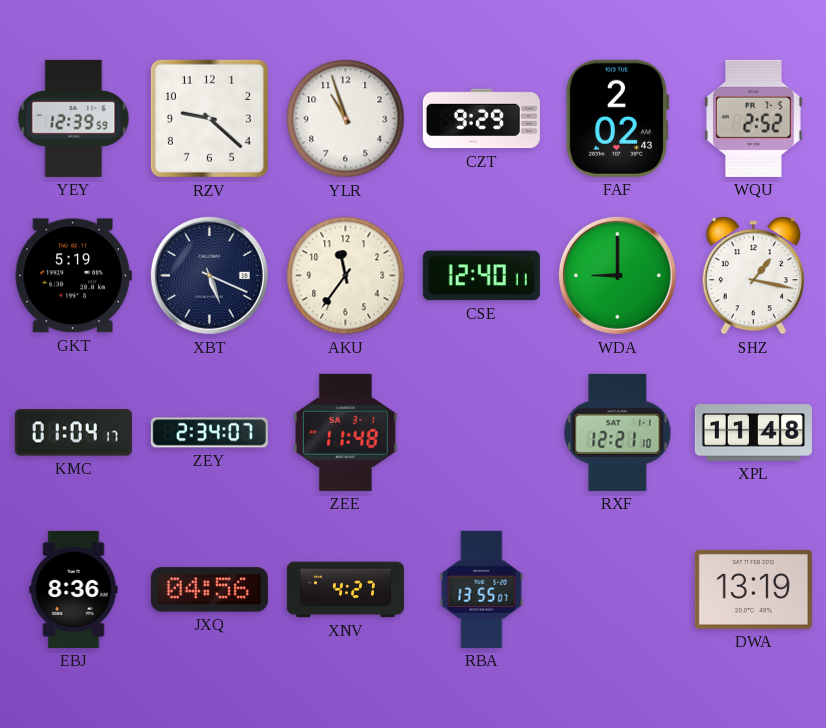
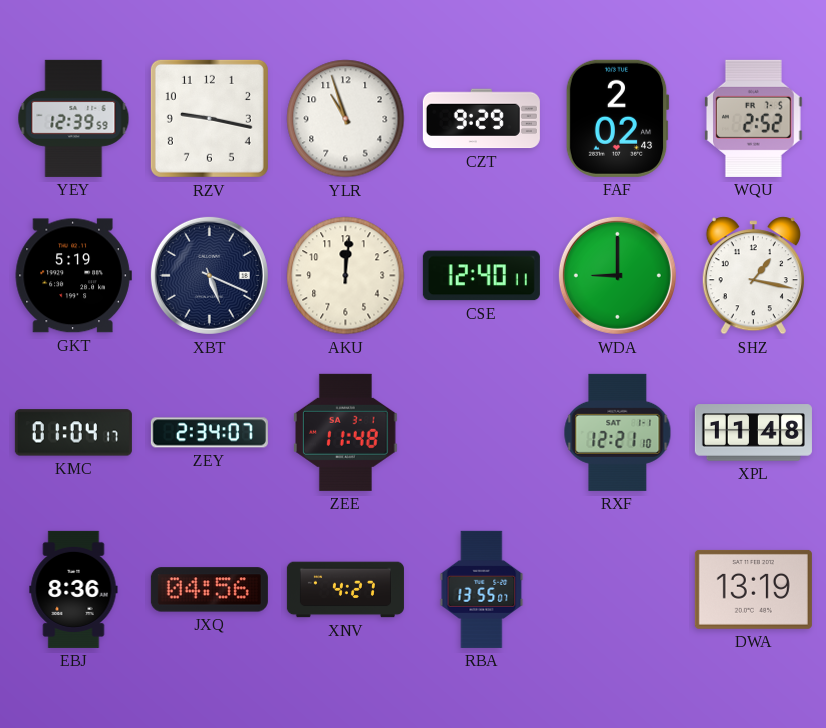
RZV: 9:22 -> 9:17
AKU: 11:36 -> 12:01
